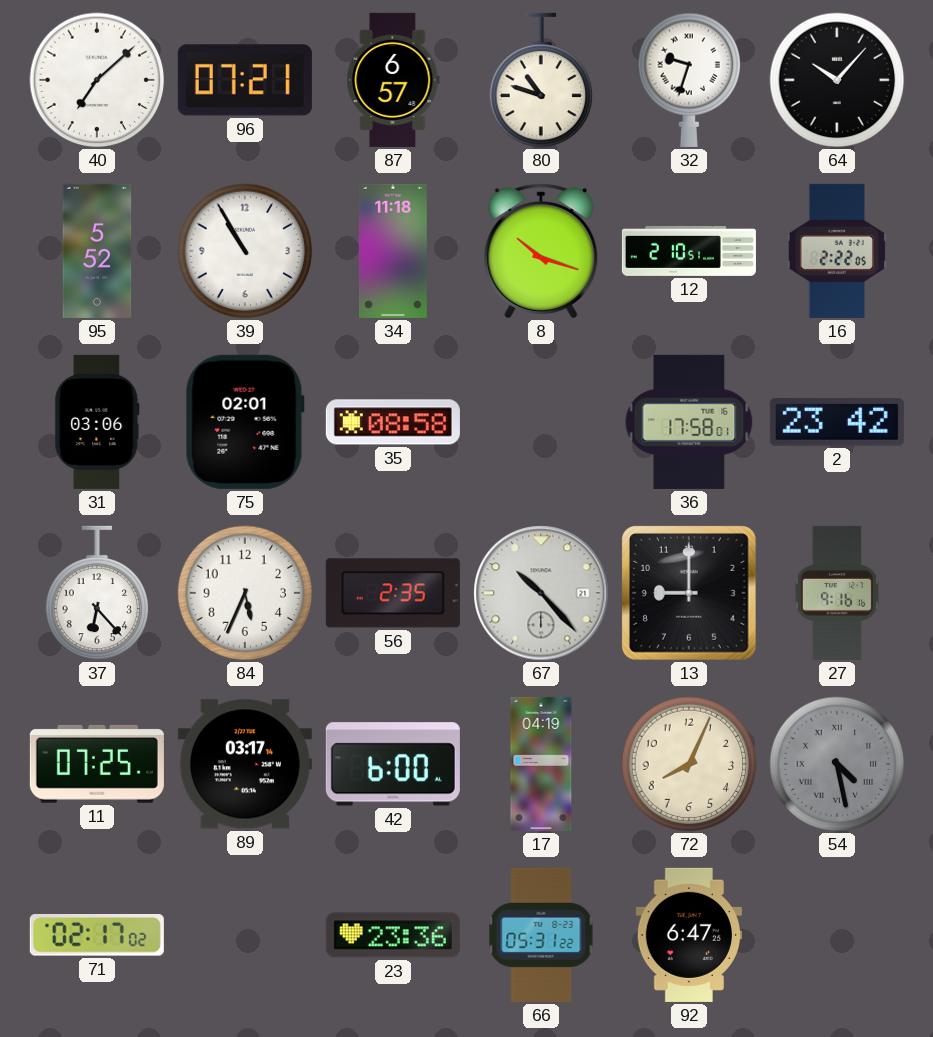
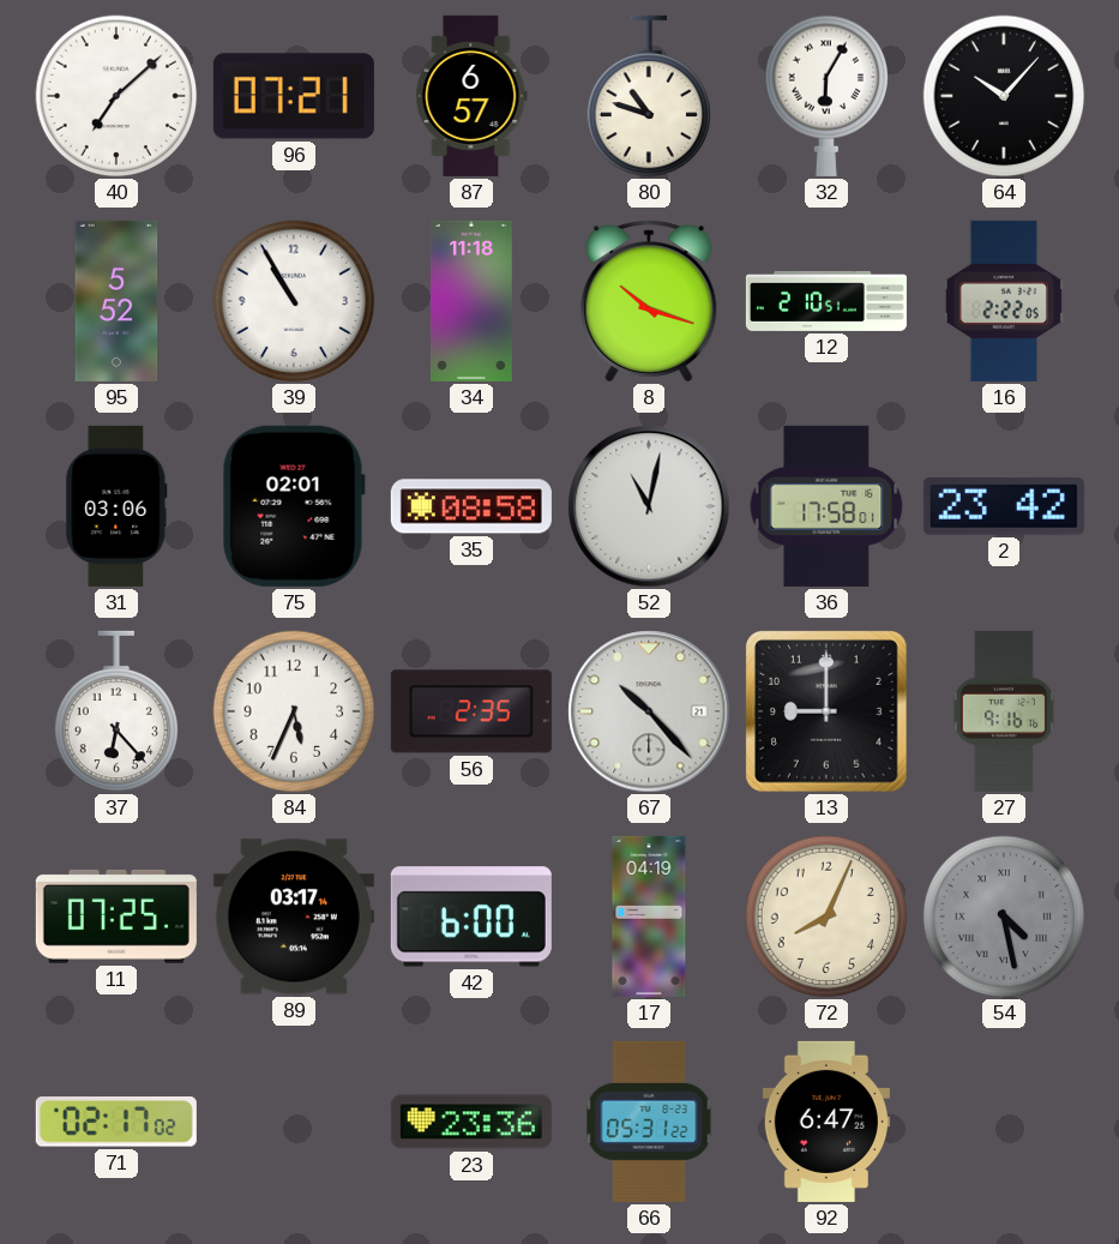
32: 9:33 -> 6:05
52: none -> 11:02
